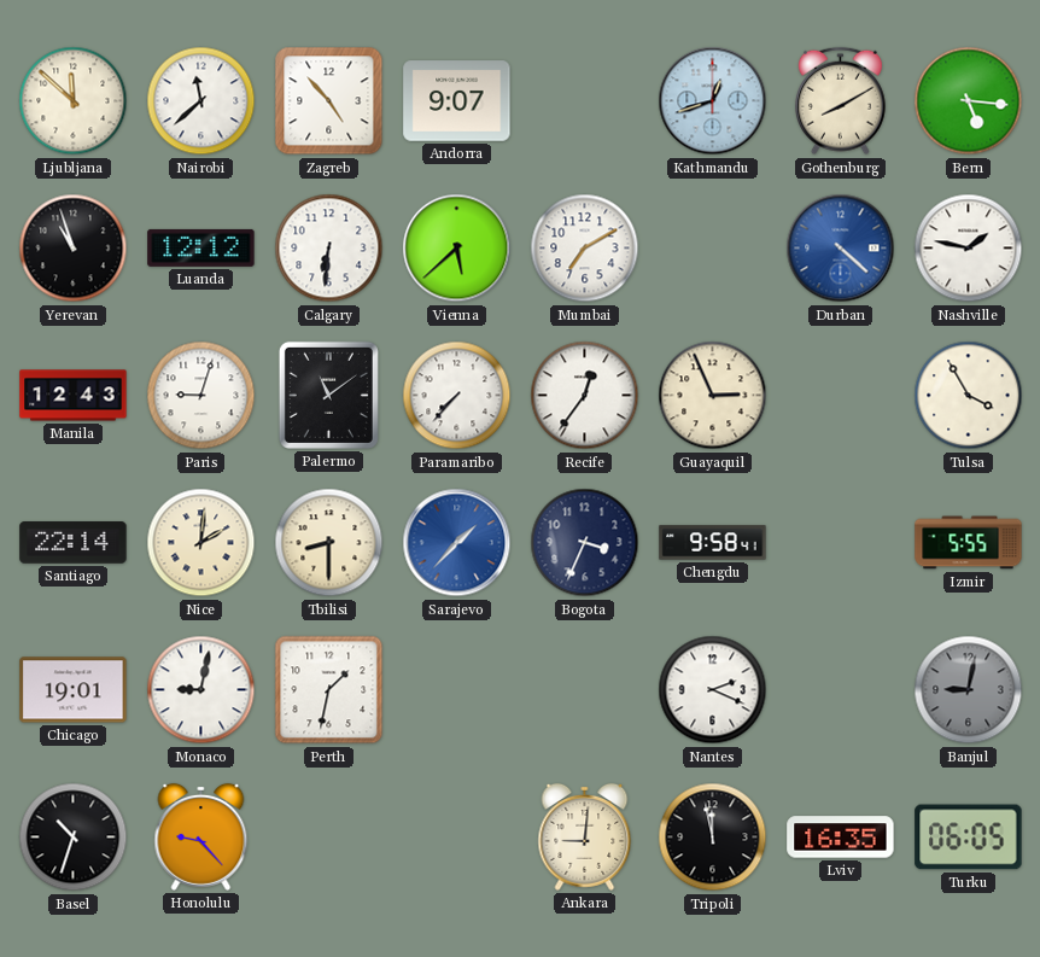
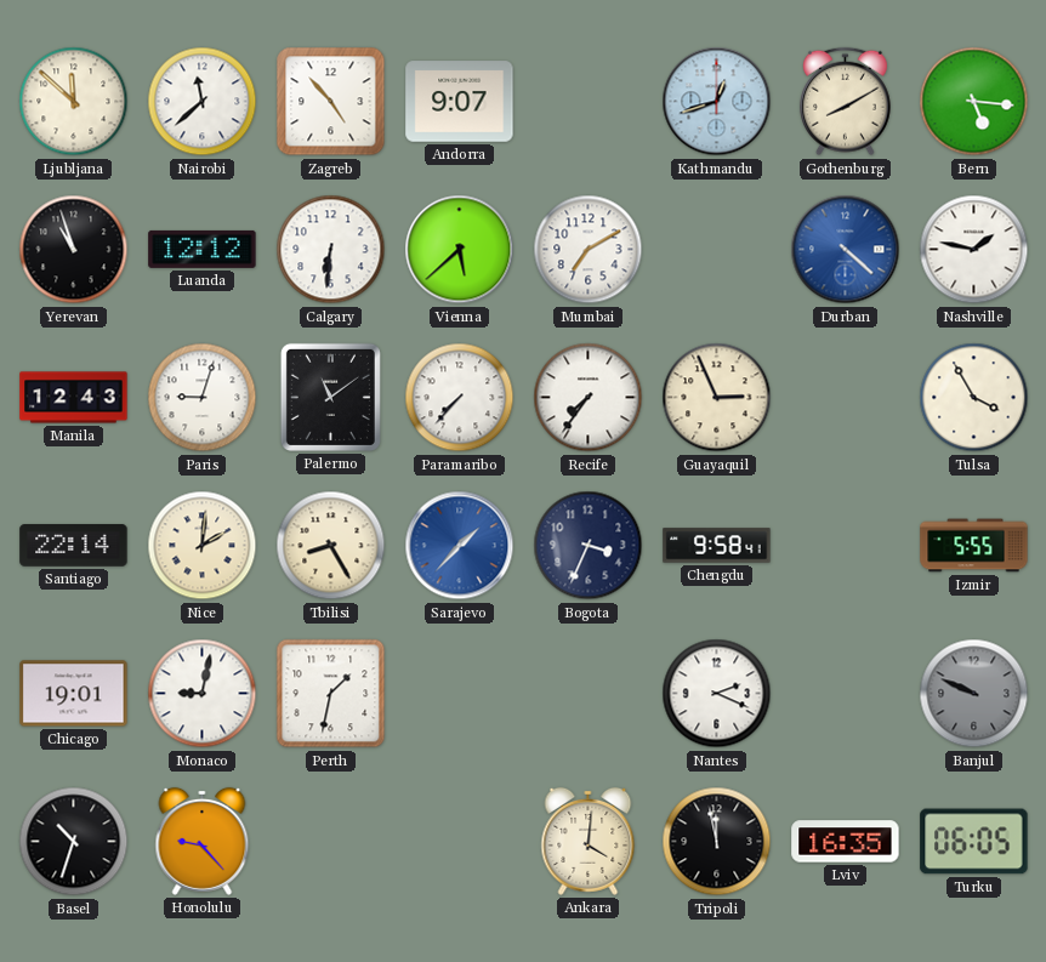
Recife: 12:36 -> 7:36
Tbilisi: 8:30 -> 8:25
Banjul: 9:02 -> 9:49
Ankara: 9:01 -> 4:01
